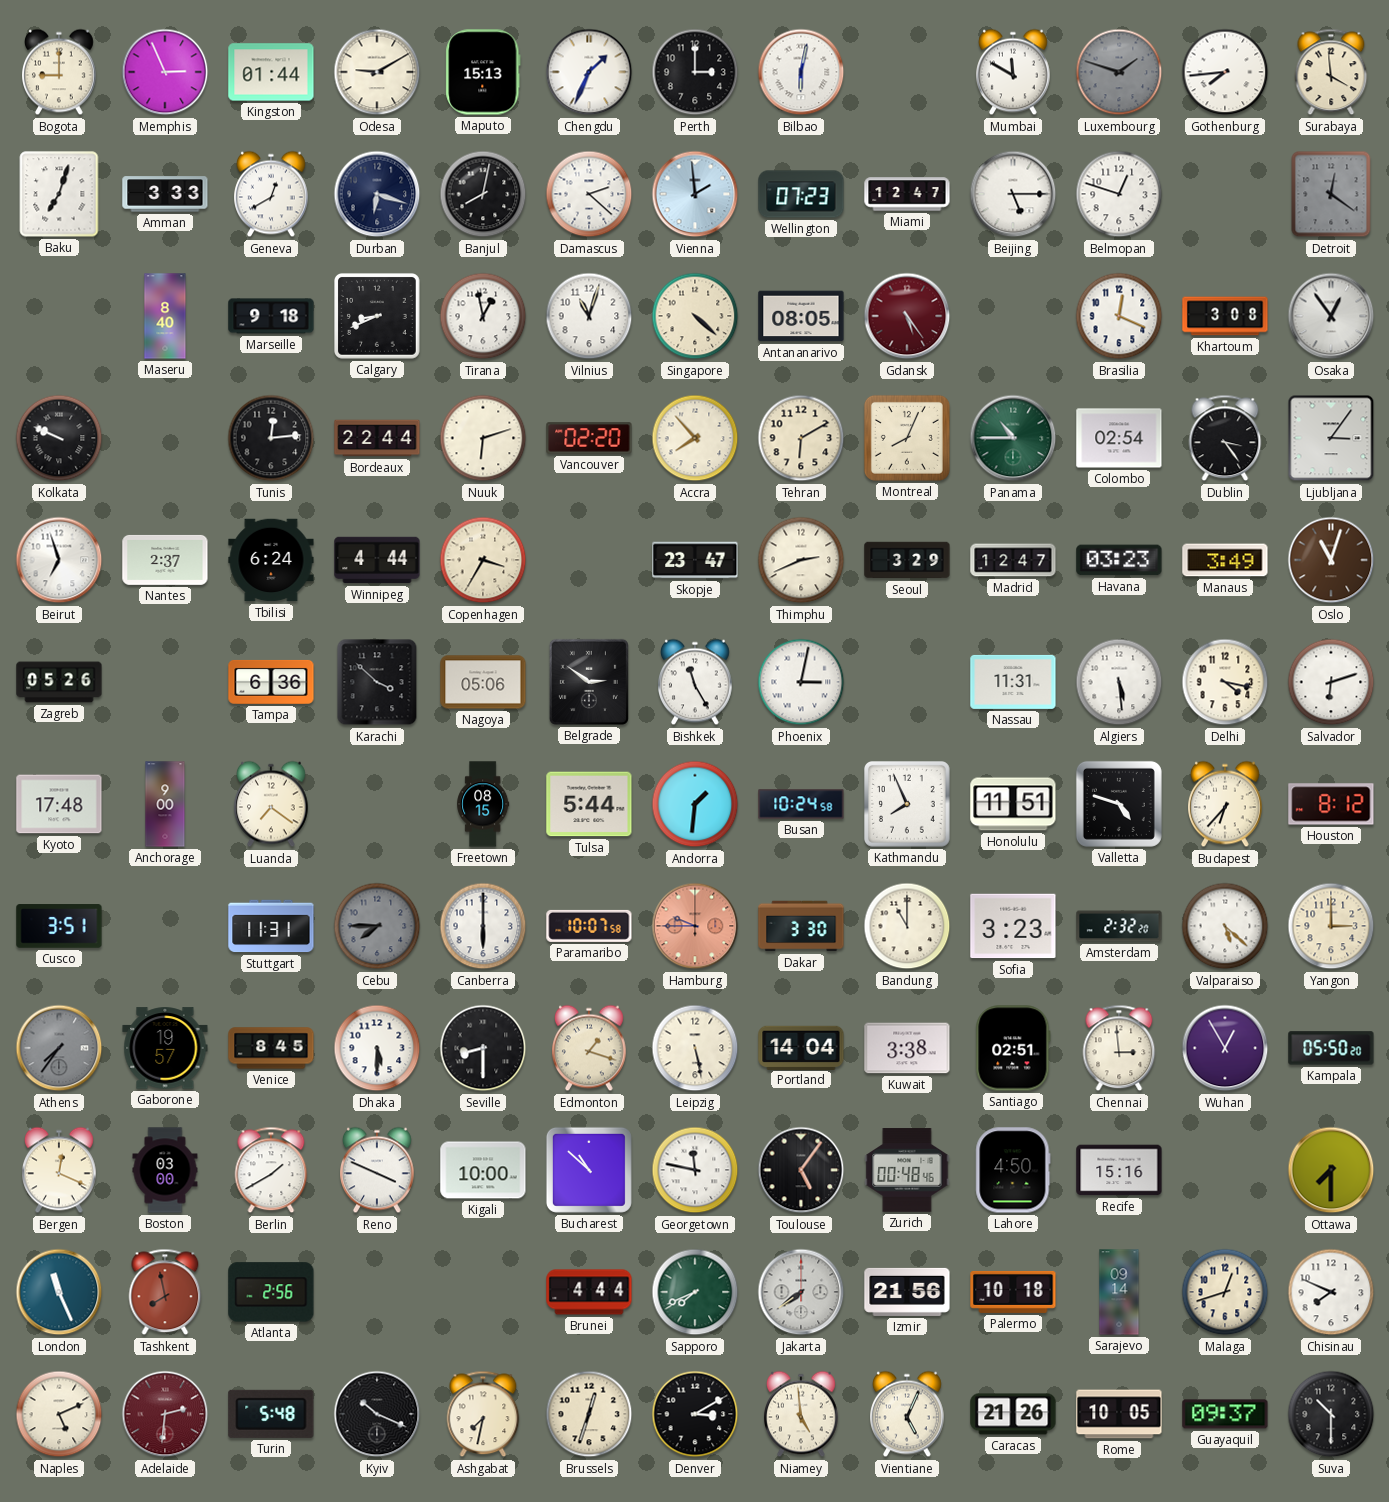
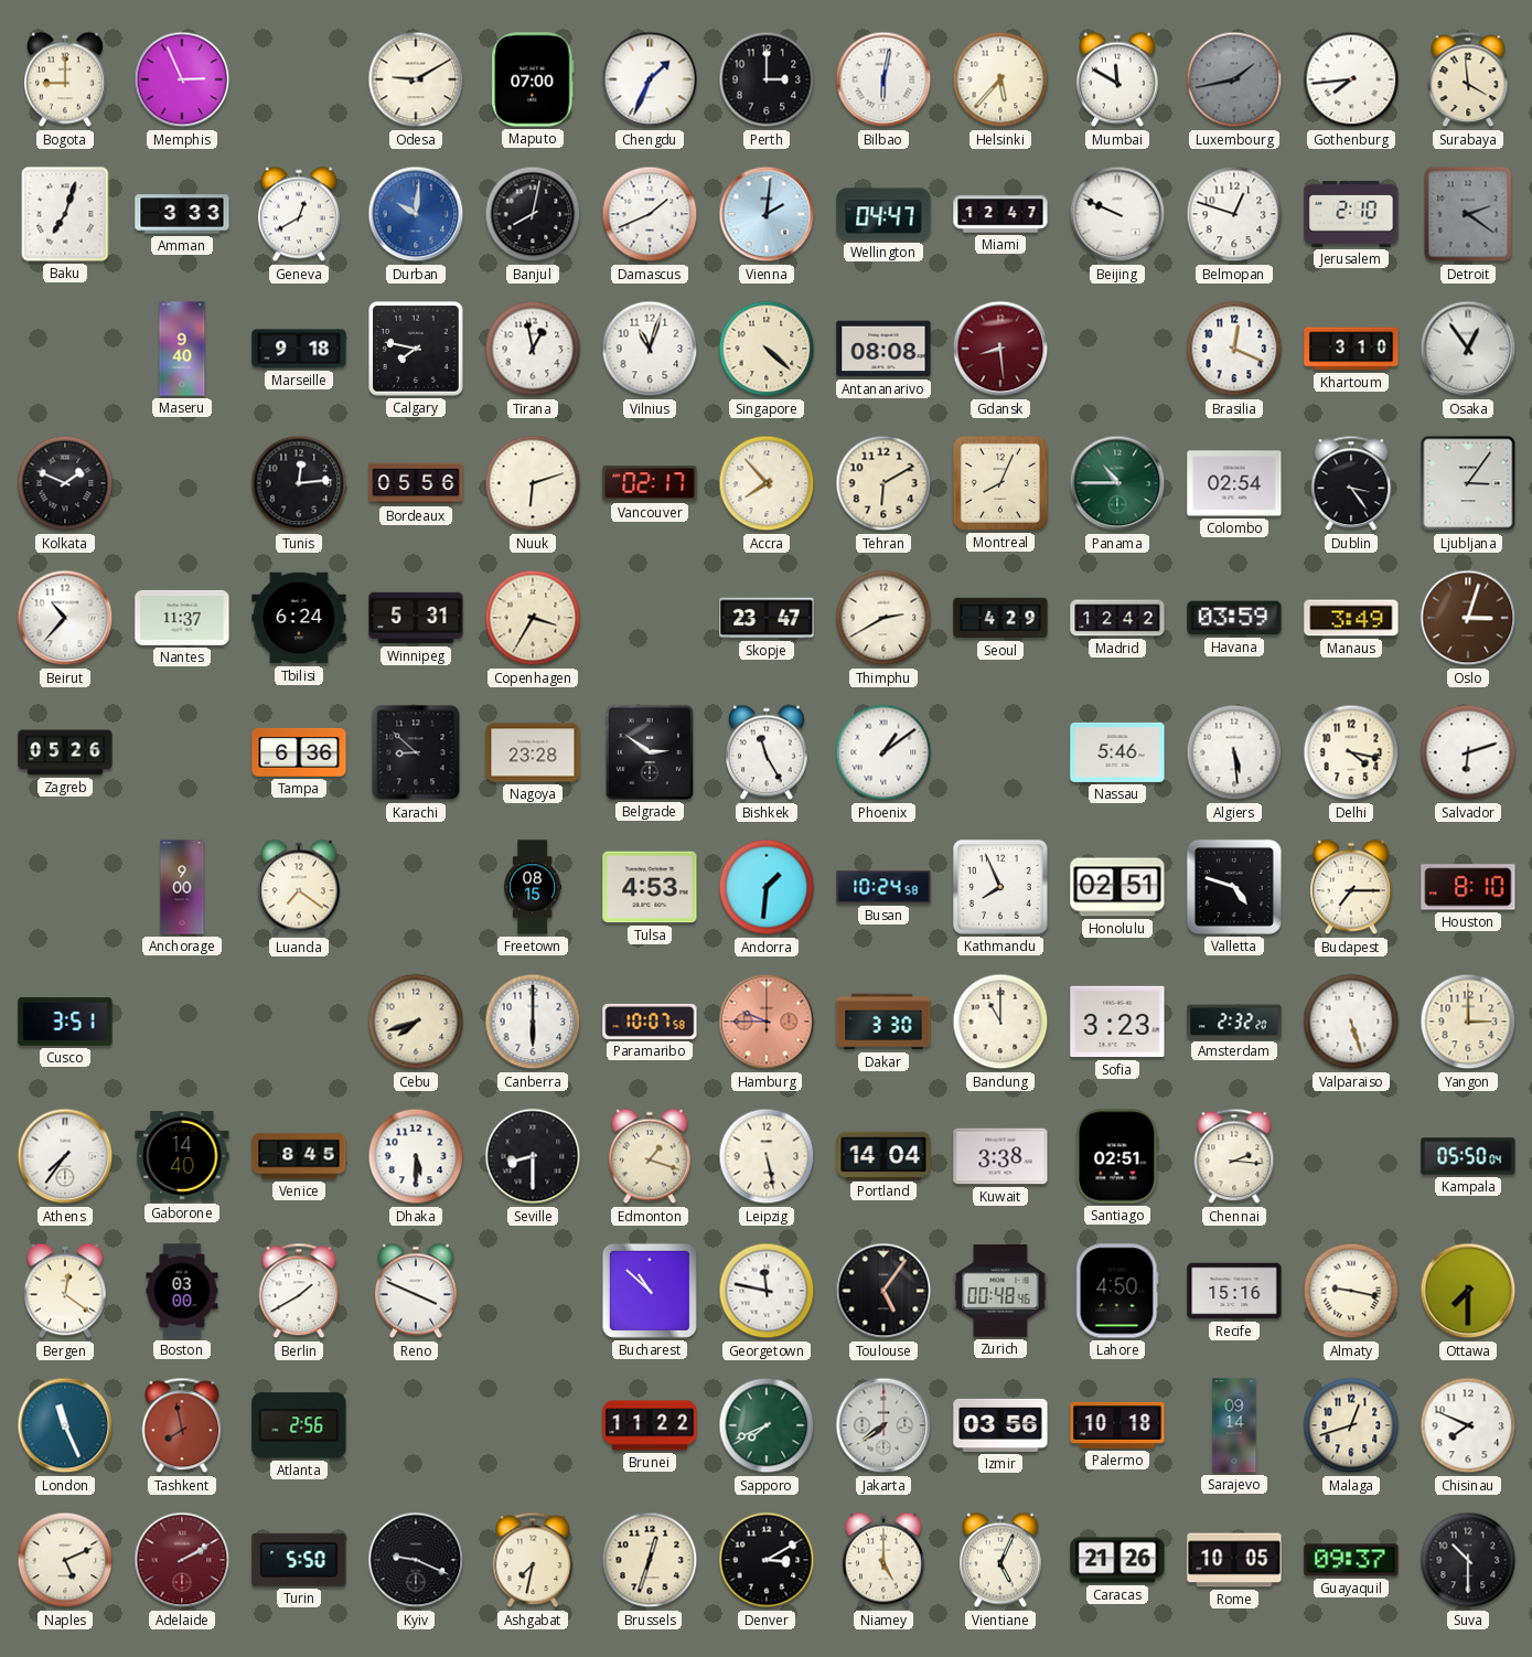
Kingston: 01:44 -> none
Maputo: 15:13 -> 07:00
Helsinki: none -> 5:37
Luxembourg: 1:48 -> 1:43
Durban: 6:18 -> 10:01
Durban dial: navy -> blue
Damascus: 2:22 -> 1:41
Vienna: 1:59 -> 2:01
Wellington: 07:23 -> 04:47
Beijing: 5:15 -> 9:49
Jerusalem: none -> 2:10
Detroit: 12:21 -> 2:21
Maseru: 8:40 -> 9:40
Calgary: 8:41 -> 7:47
Antananarivo: 08:05 -> 08:08
Gdansk: 5:24 -> 8:29
Khartoum: 3:08 -> 3:10
Kolkata: 9:49 -> 1:49
Bordeaux: 22:44 -> 05:56
Vancouver: 02:20 -> 02:17
Beirut: 6:57 -> 10:37
Nantes: 2:37 -> 11:37
Winnipeg: 4:44 -> 5:31
Thimphu: 2:41 -> 2:40
Seoul: 3:29 -> 4:29
Madrid: 12:47 -> 12:42
Havana: 03:23 -> 03:59
Oslo: 11:03 -> 3:03
Karachi: 3:52 -> 8:52
Nagoya: 05:06 -> 23:28
Phoenix: 3:02 -> 1:09
Nassau: 11:31 -> 5:46
Kyoto: 17:48 -> none
Tulsa: 5:44 -> 4:53
Honolulu: 11:51 -> 02:51
Budapest: 6:37 -> 7:15
Houston: 8:12 -> 8:10
Stuttgart: 11:31 -> none
Cebu: 7:45 -> 7:42
Cebu dial: grey -> cream
Valparaiso: 5:22 -> 5:27
Athens dial: grey -> white
Gaborone: 19:57 -> 14:40
Chennai: 2:59 -> 2:16
Wuhan: 12:55 -> none
Kampala: 05:50:20 -> 05:50:04
Bergen: 12:19 -> 12:21
Kigali: 10:00 -> none
Almaty: none -> 9:17
Brunei: 4:44 -> 11:22
Izmir: 21:56 -> 03:56
Adelaide: 2:31 -> 2:10
Turin: 5:48 -> 5:50
Kyiv: 10:19 -> 9:19
Niamey: 4:59 -> 5:00
